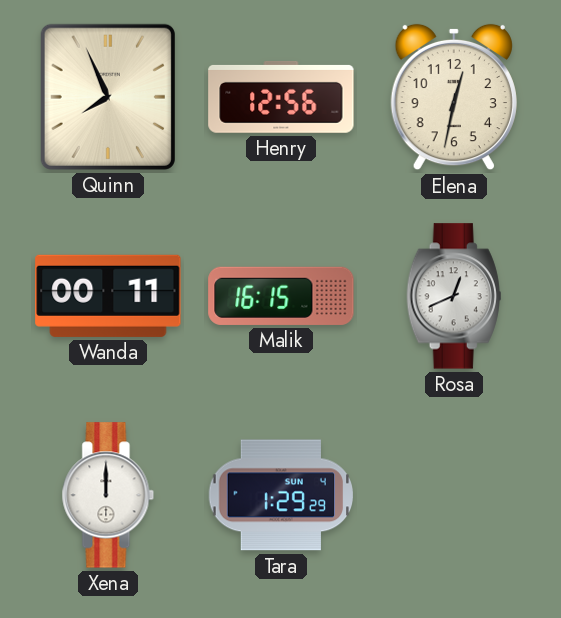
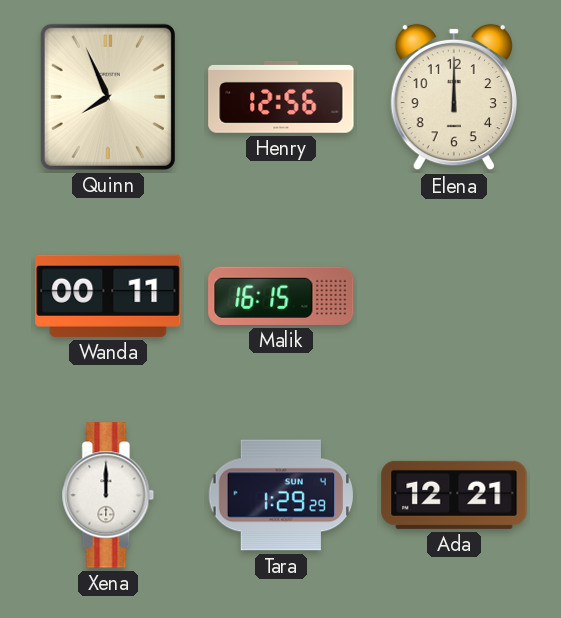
Elena: 12:32 -> 12:00
Rosa: 12:41 -> none
Ada: none -> 12:21
